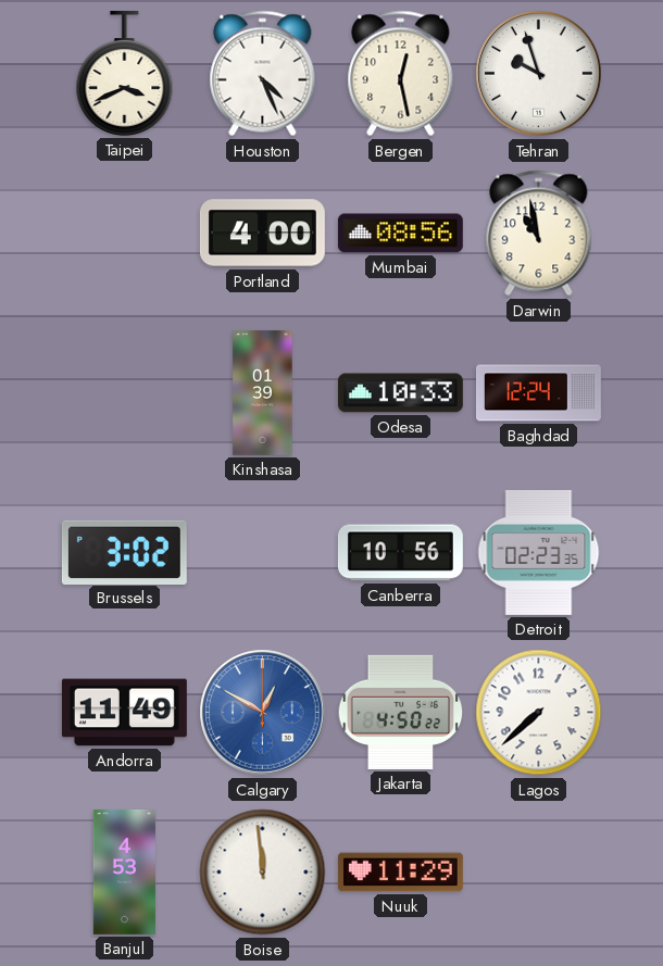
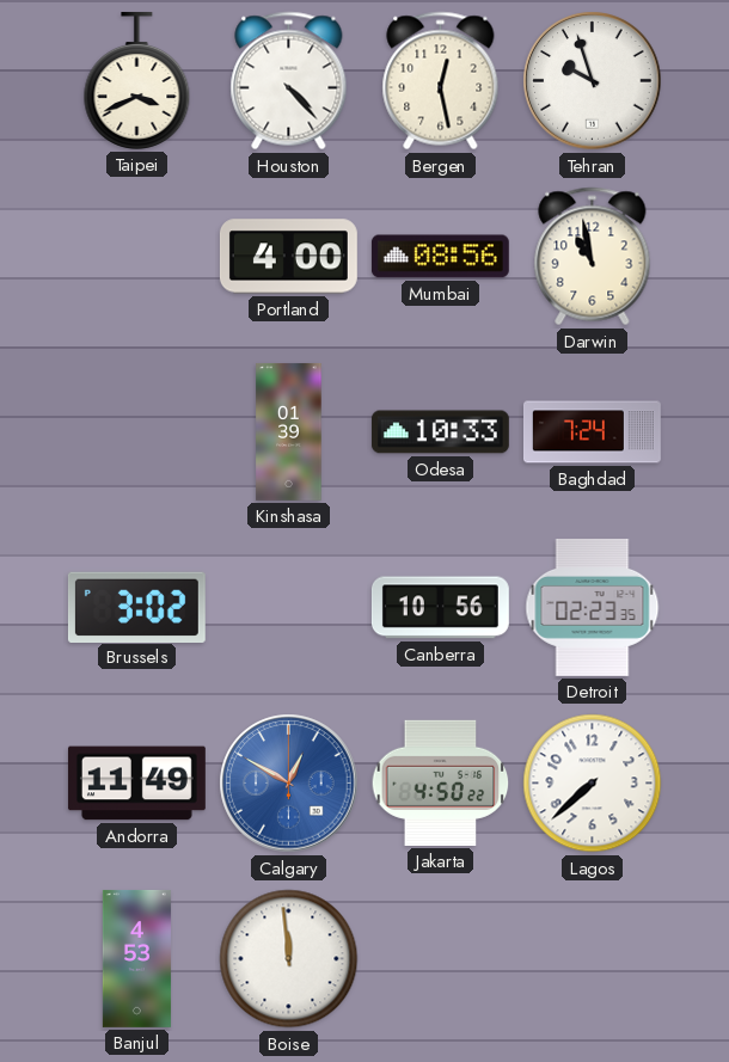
Houston: 4:26 -> 4:23
Baghdad: 12:24 -> 7:24
Nuuk: 11:29 -> none
